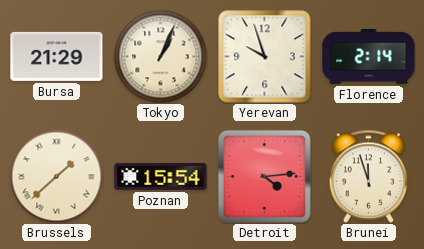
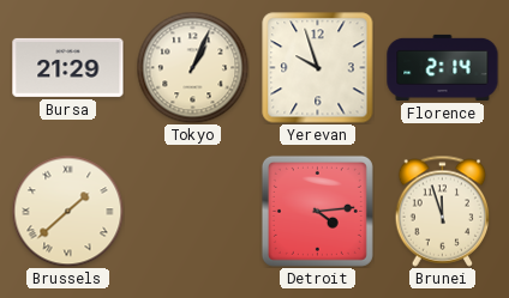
Poznan: 15:54 -> none
